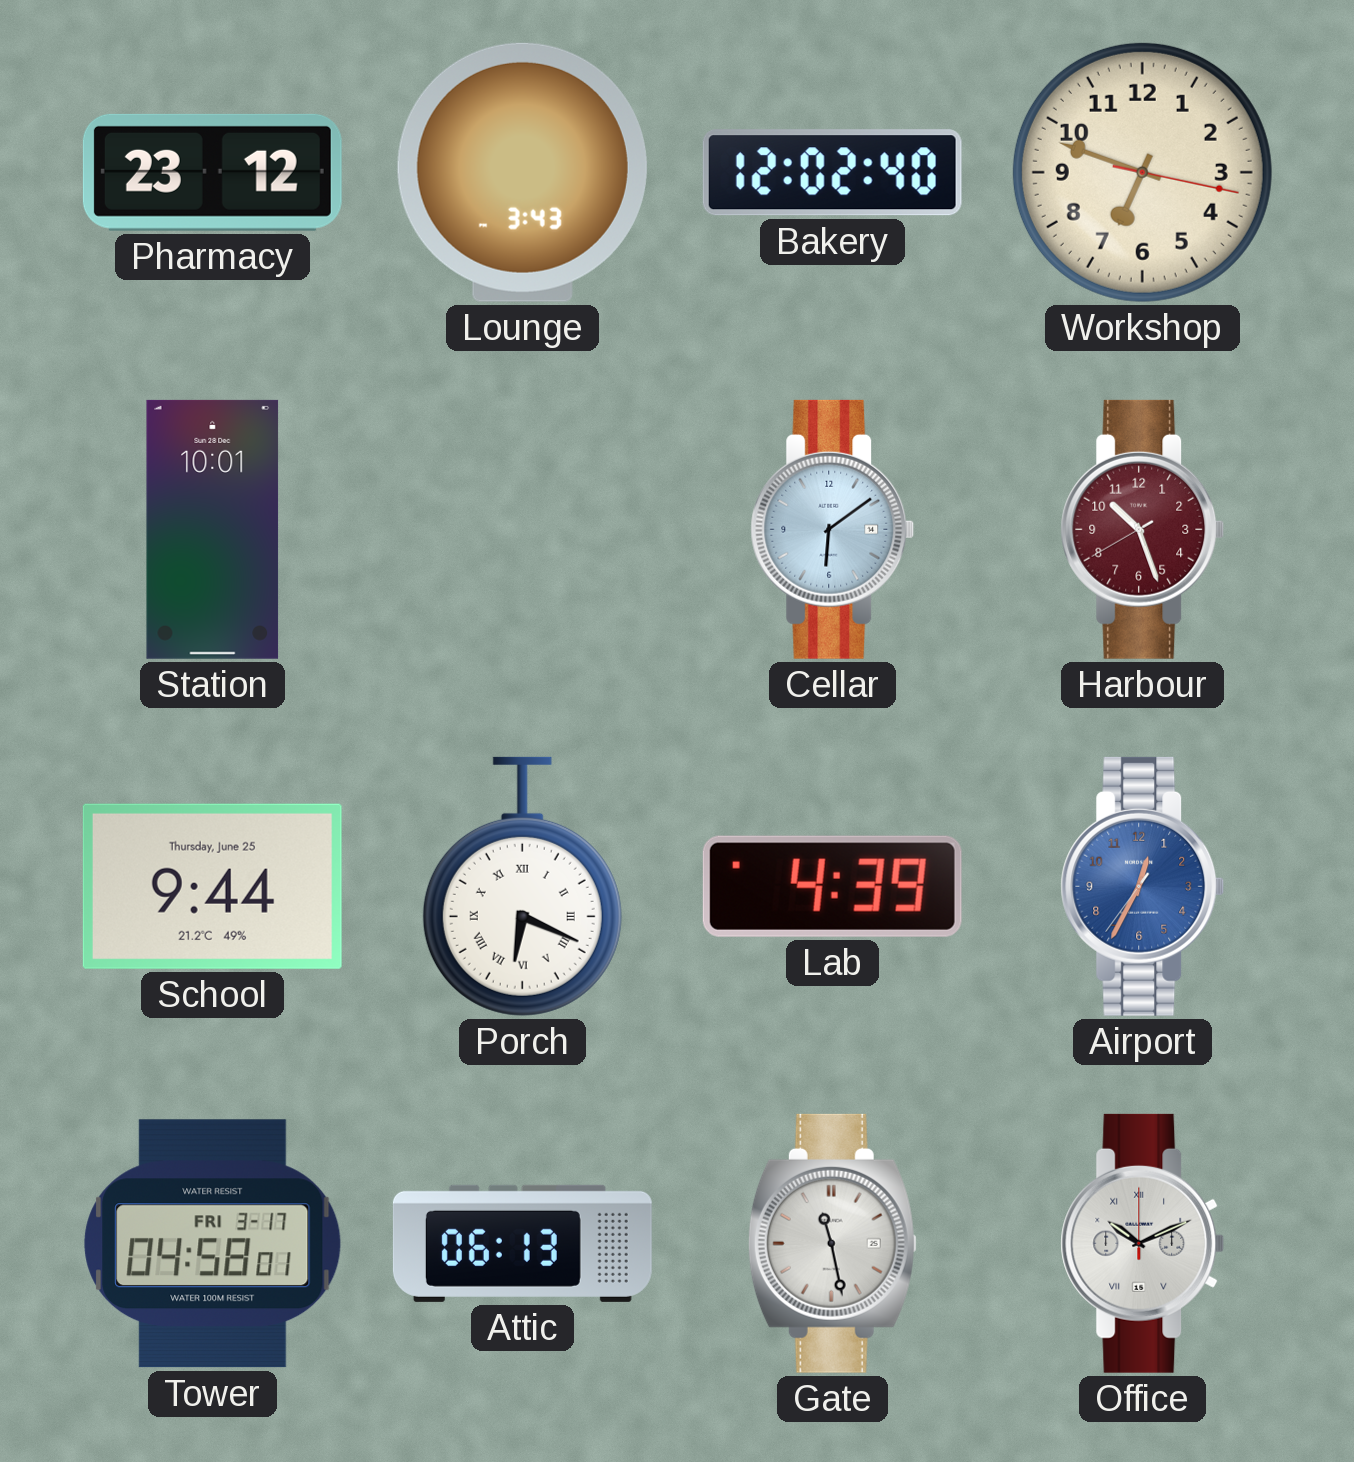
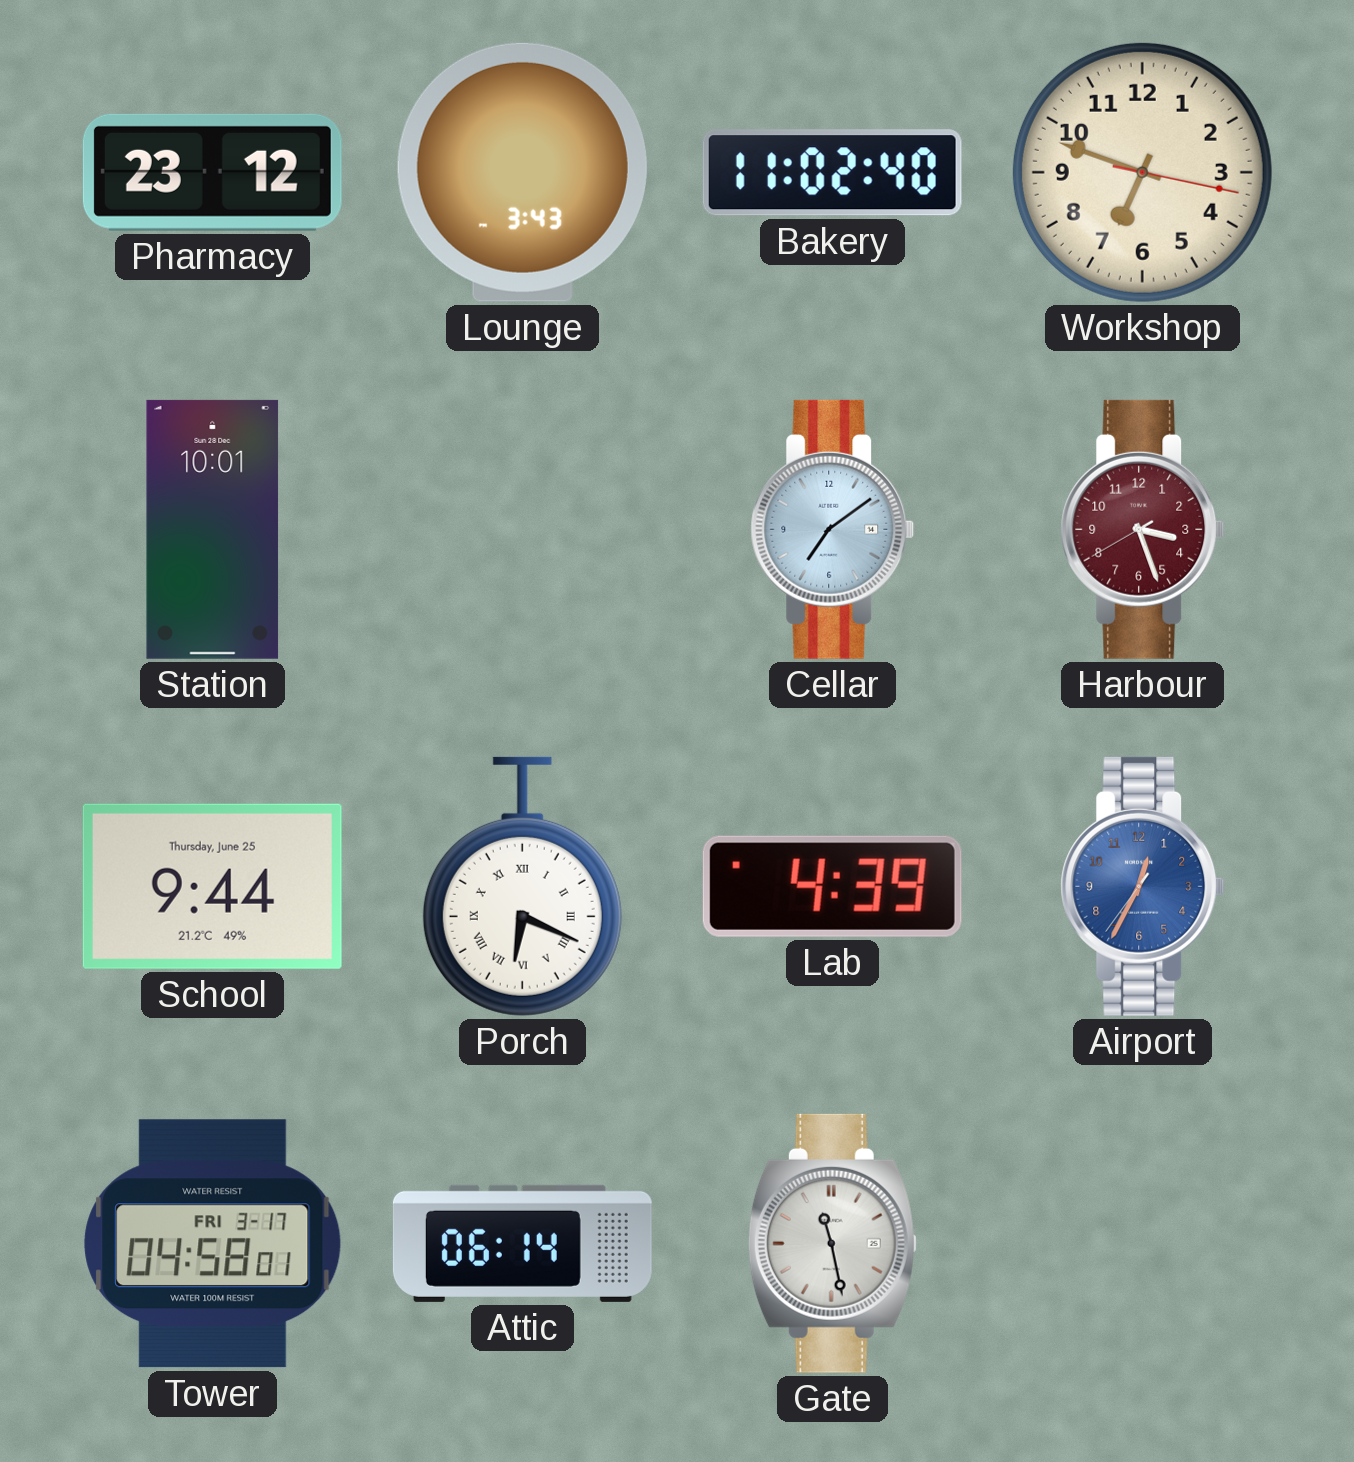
Bakery: 12:02 -> 11:02
Cellar: 6:09 -> 7:09
Harbour: 10:26 -> 3:26
Attic: 06:13 -> 06:14
Office: 10:11 -> none
